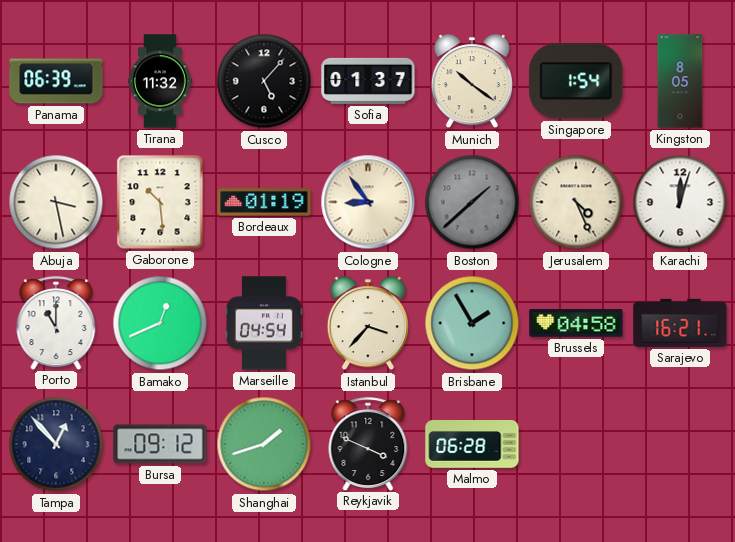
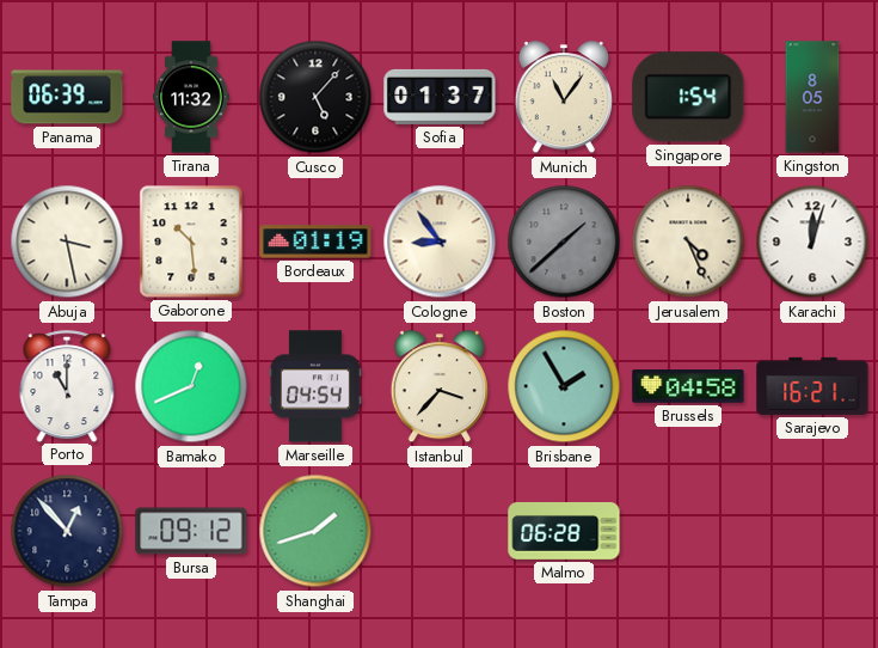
Munich: 10:21 -> 11:06
Reykjavik: 3:49 -> none
